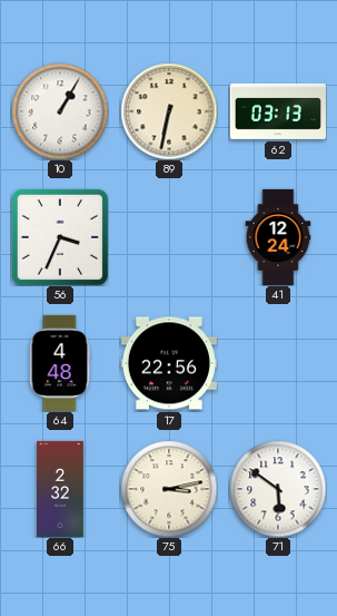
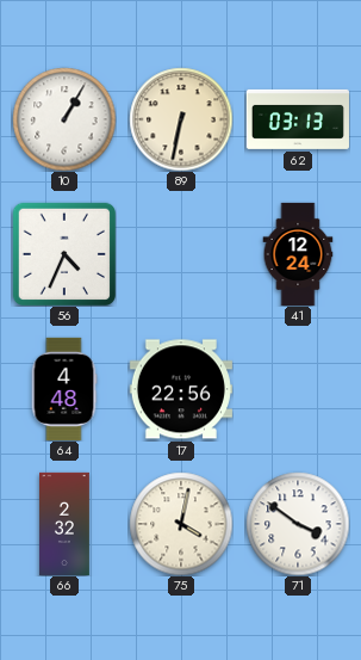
56: 3:34 -> 4:34
75: 3:13 -> 4:02
71: 5:51 -> 3:51
